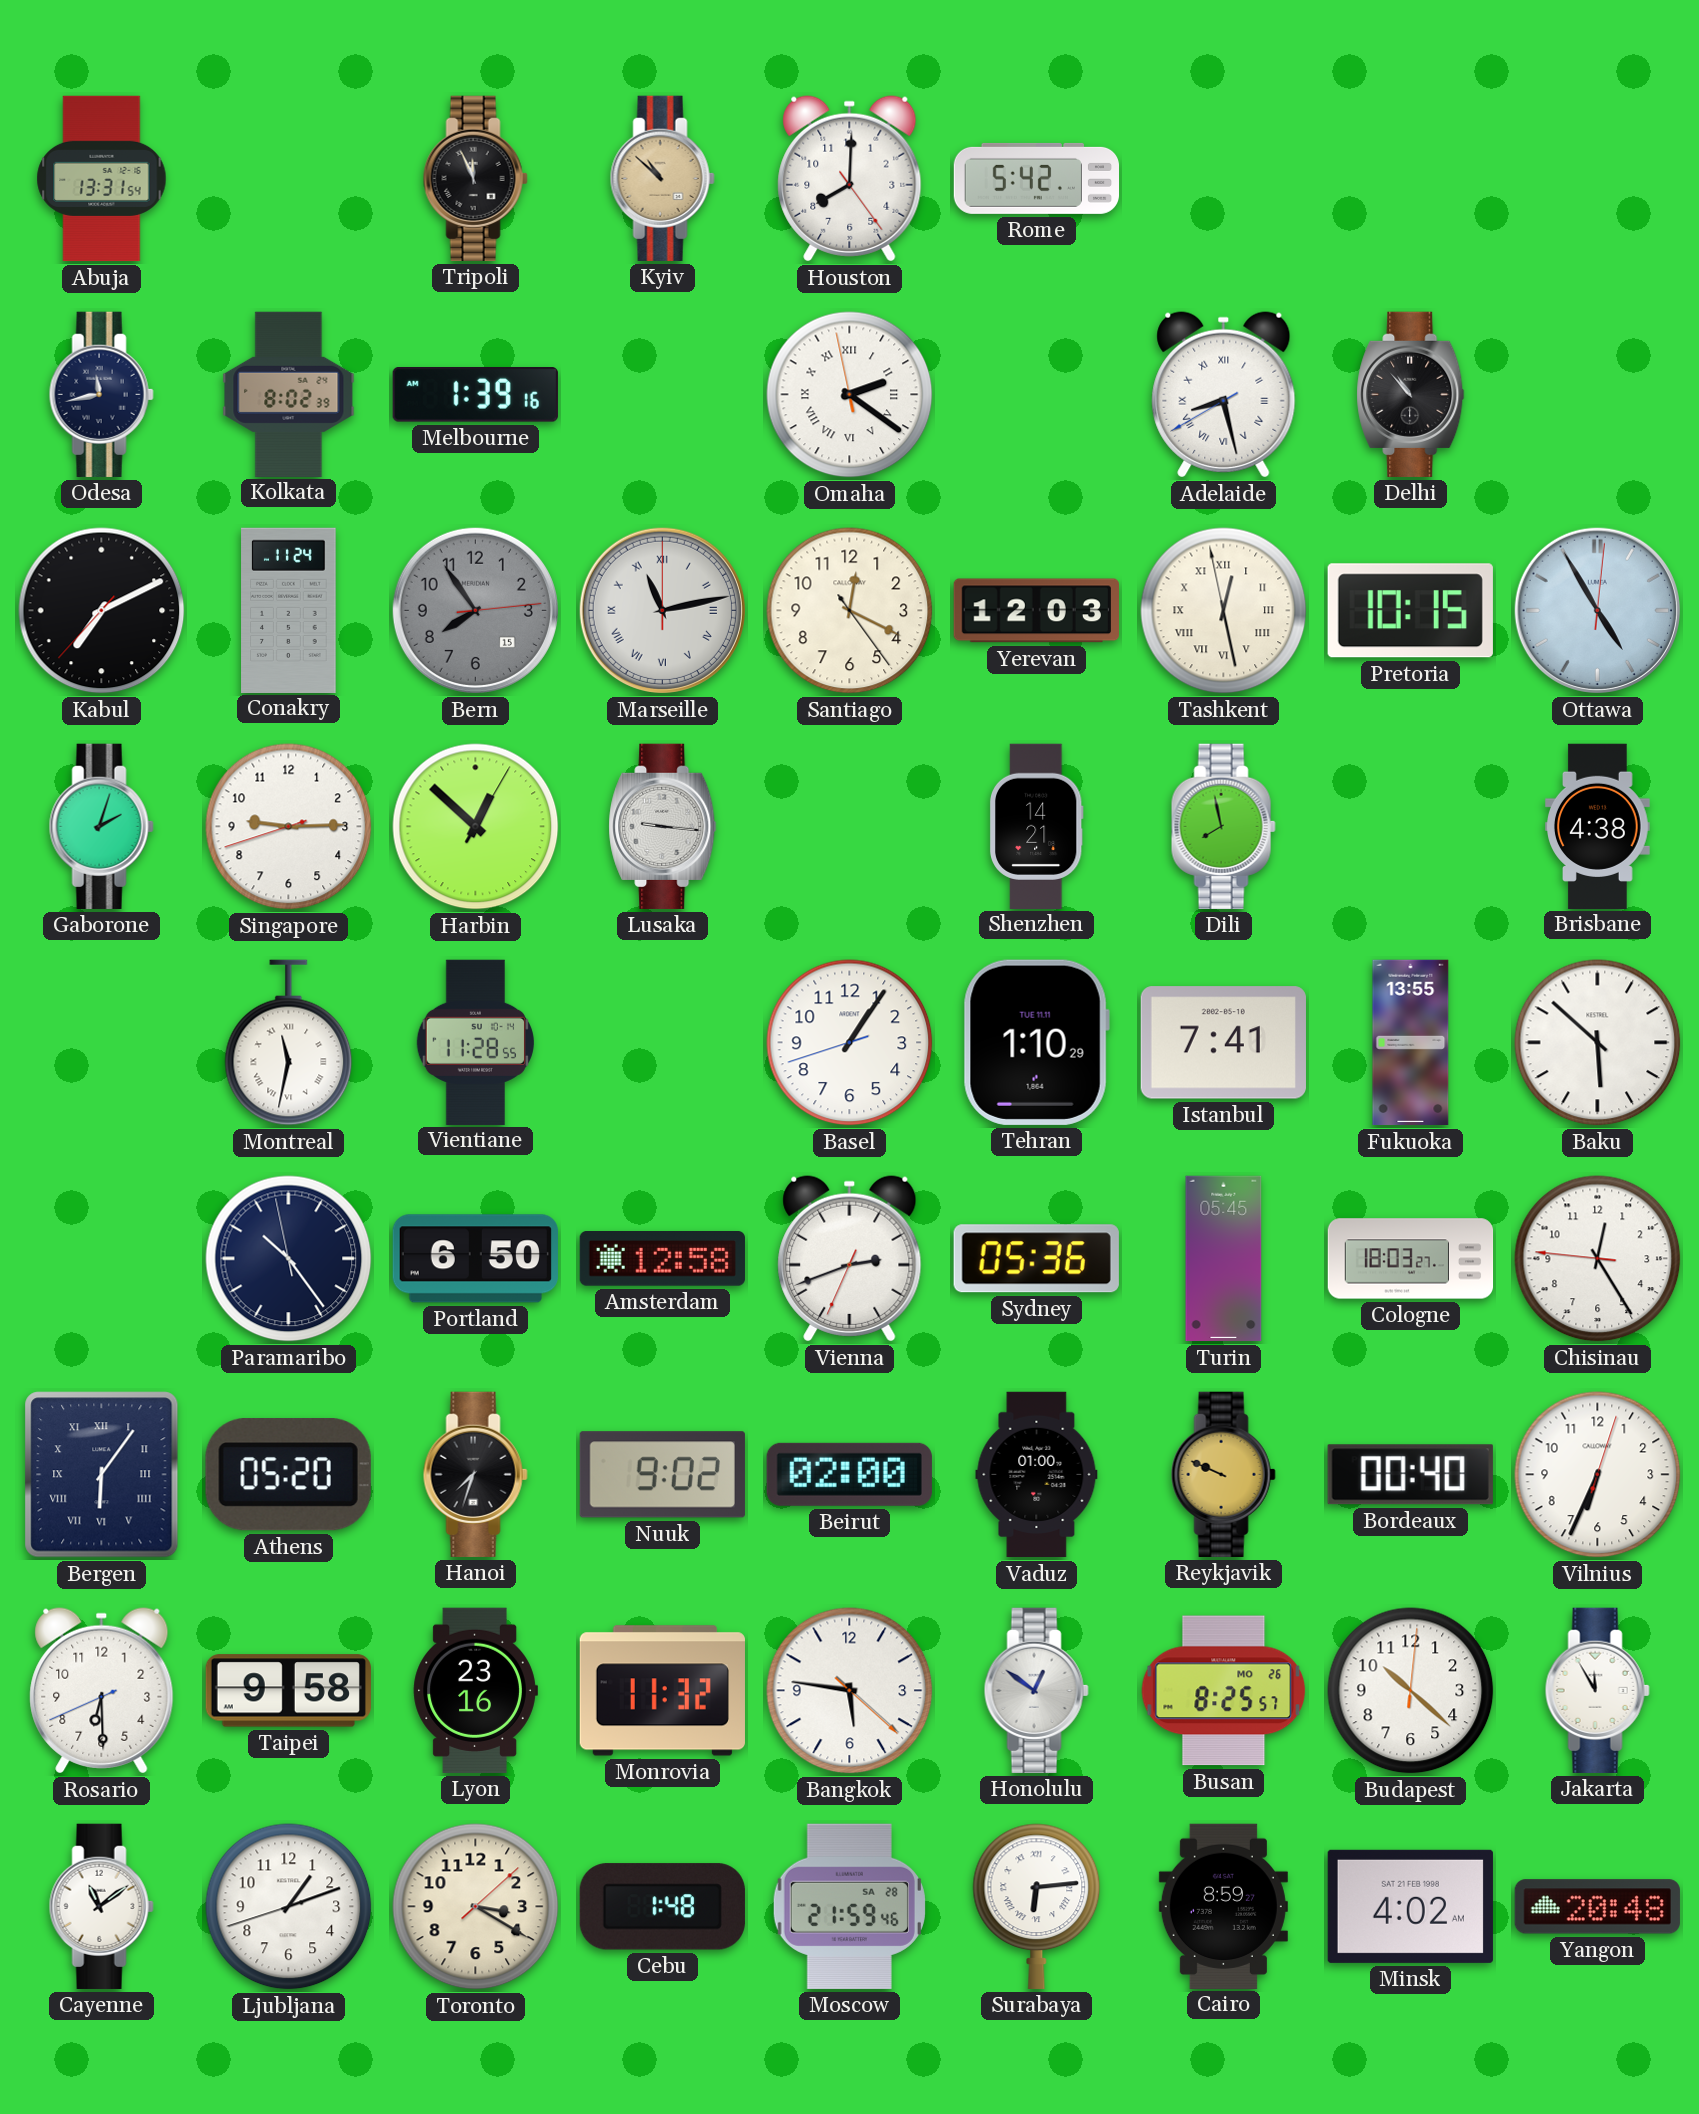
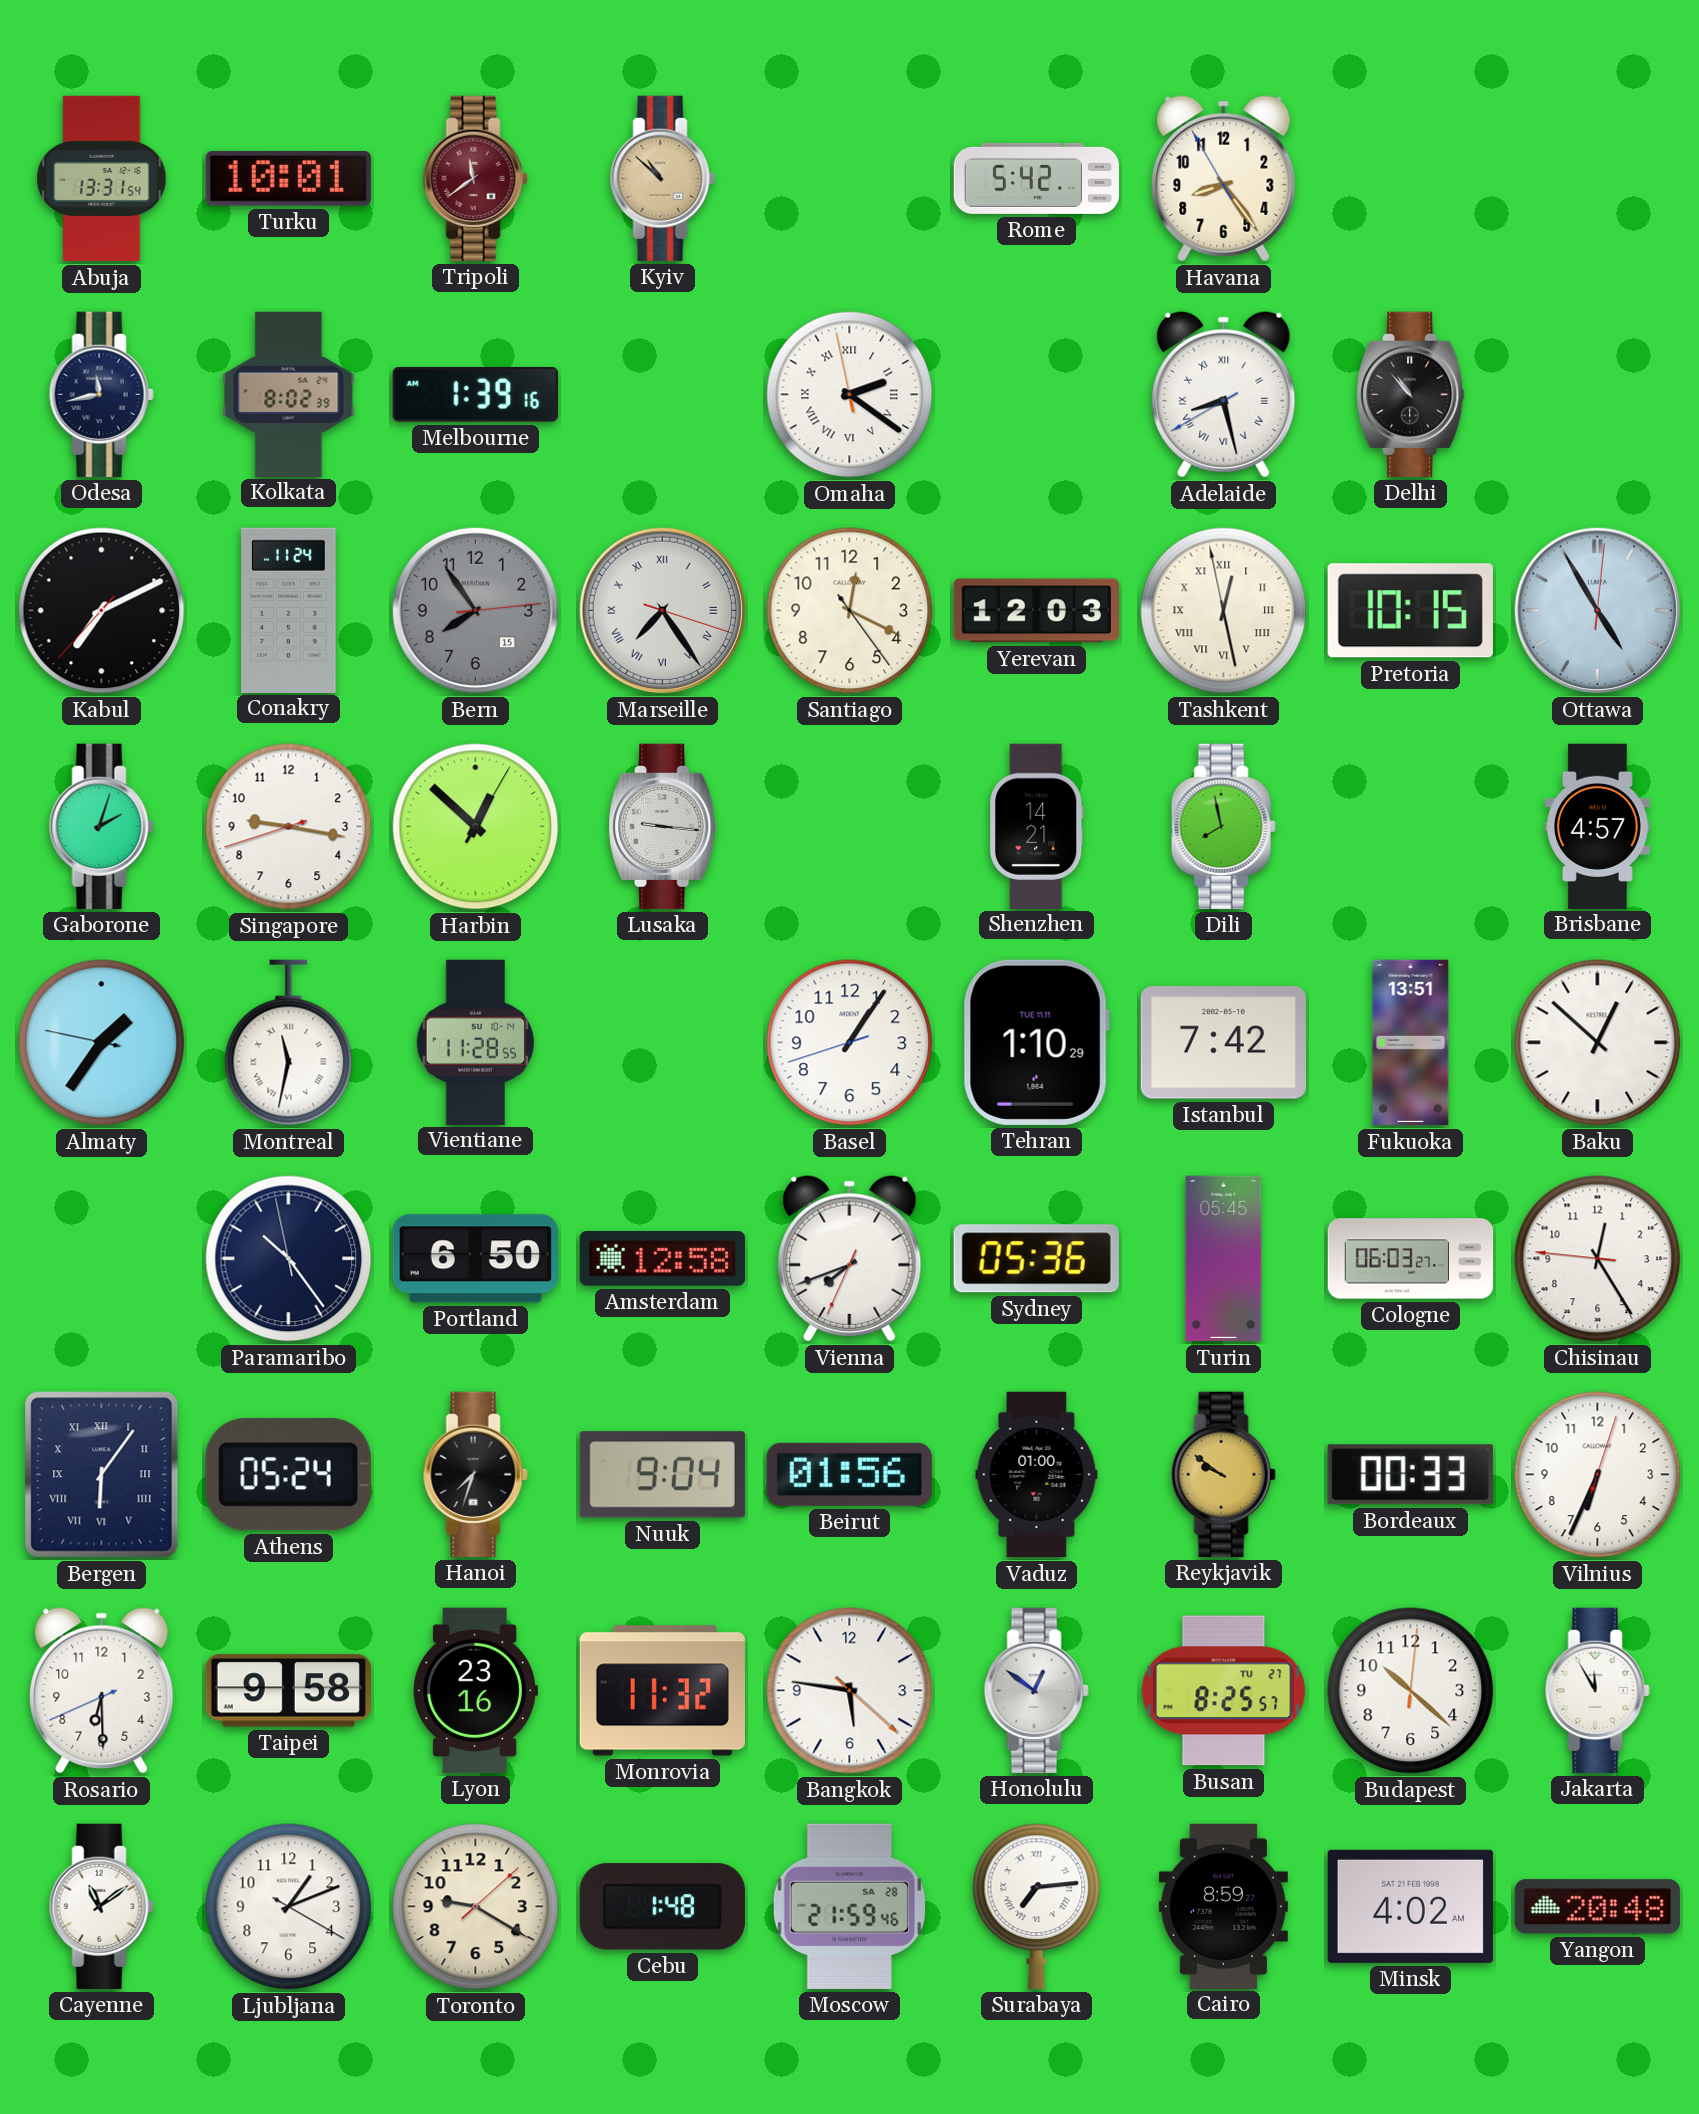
Turku: none -> 10:01
Tripoli: 11:56 -> 11:39
Tripoli dial: black -> burgundy
Houston: 8:00 -> none
Havana: none -> 8:23
Marseille: 11:13 -> 7:24
Singapore: 9:14 -> 9:16
Brisbane: 4:38 -> 4:57
Almaty: none -> 1:35
Istanbul: 7:41 -> 7:42
Fukuoka: 13:55 -> 13:51
Baku: 5:52 -> 12:52
Vienna: 2:41 -> 7:41
Cologne: 18:03 -> 06:03
Athens: 05:20 -> 05:24
Nuuk: 9:02 -> 9:04
Beirut: 02:00 -> 01:56
Reykjavik: 9:49 -> 9:51
Bordeaux: 00:40 -> 00:33
Busan date: MO 26 -> TU 27
Ljubljana: 1:11:42 -> 1:11:20
Toronto: 3:20 -> 9:20
Surabaya: 6:14 -> 7:14
